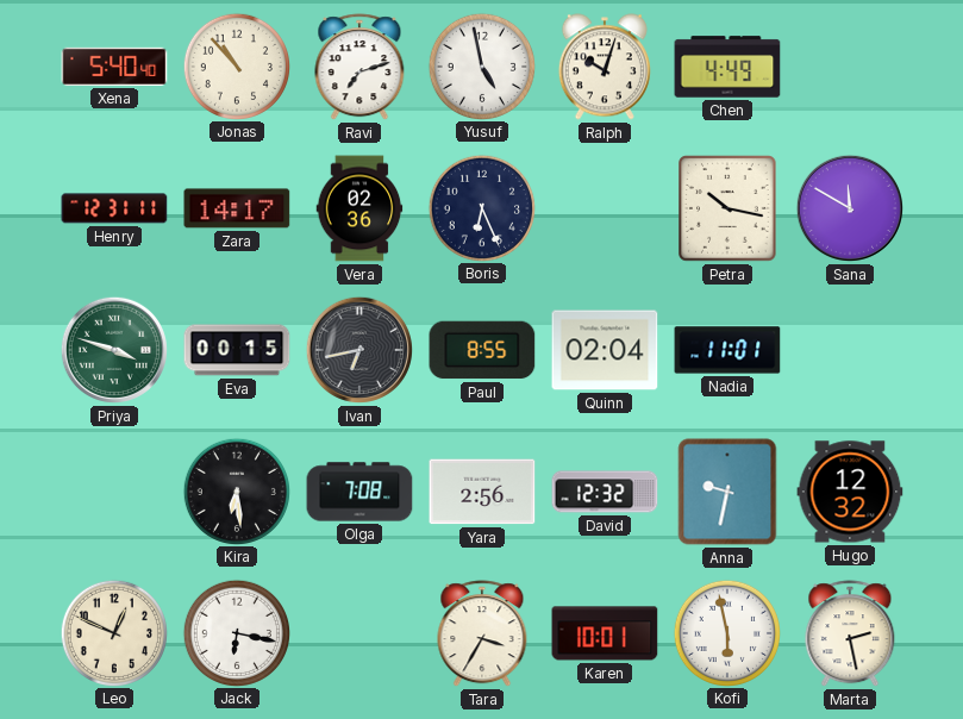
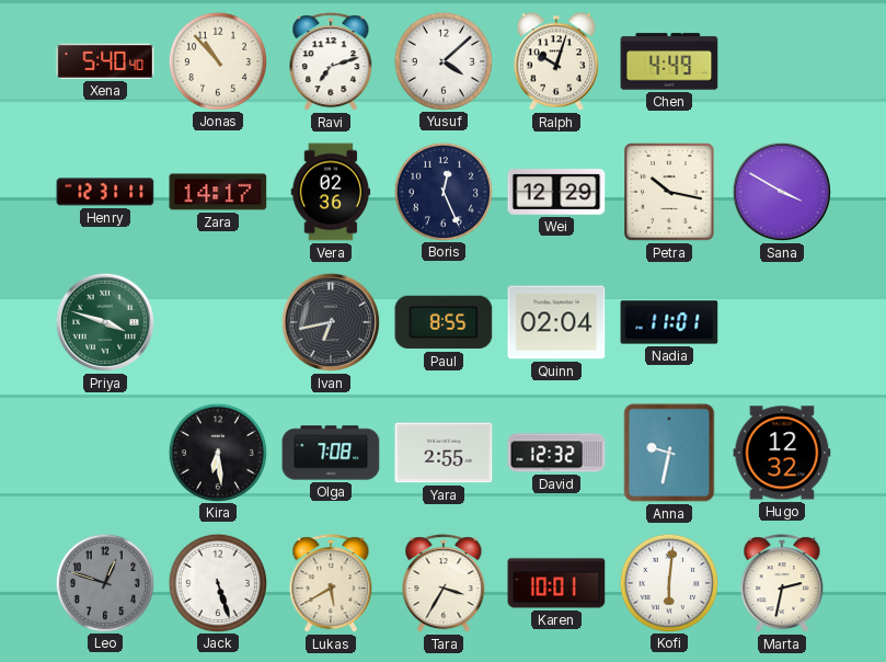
Yusuf: 4:58 -> 4:08
Boris: 6:26 -> 12:26
Wei: none -> 12:29
Sana: 11:50 -> 3:50
Eva: 00:15 -> none
Yara: 2:56 -> 2:55
Leo: 12:49 -> 12:48
Leo dial: cream -> grey
Jack: 6:17 -> 5:27
Lukas: none -> 5:40
Kofi: 5:58 -> 6:01
Marta: 2:28 -> 2:32
